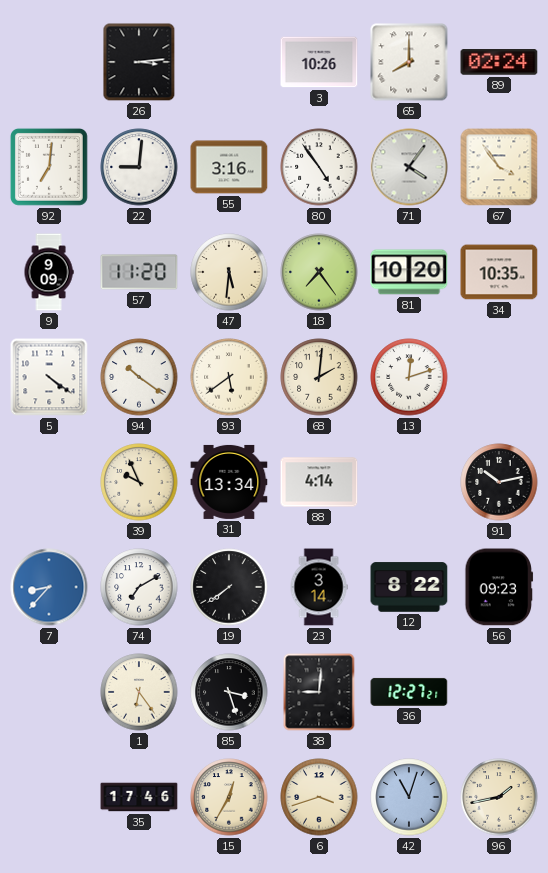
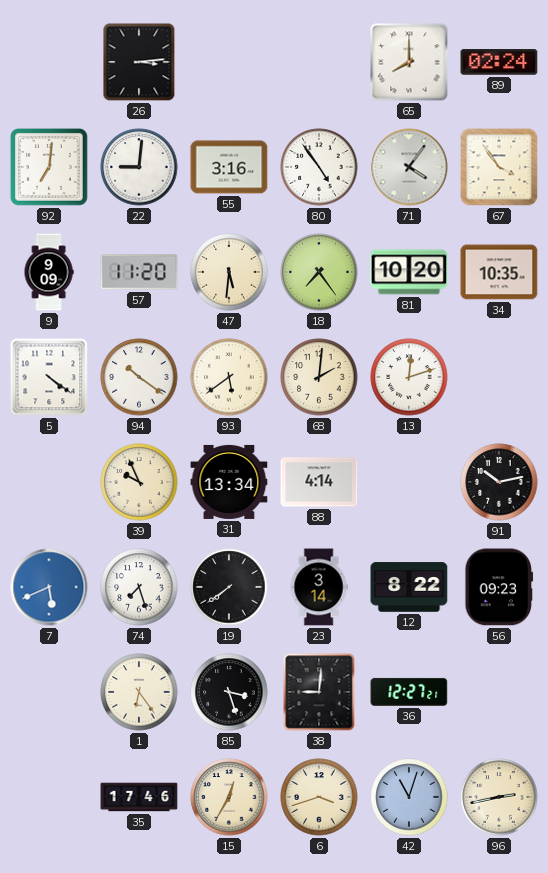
3: 10:26 -> none
7: 8:37 -> 5:41
74: 7:10 -> 7:27
96: 1:43 -> 2:43
